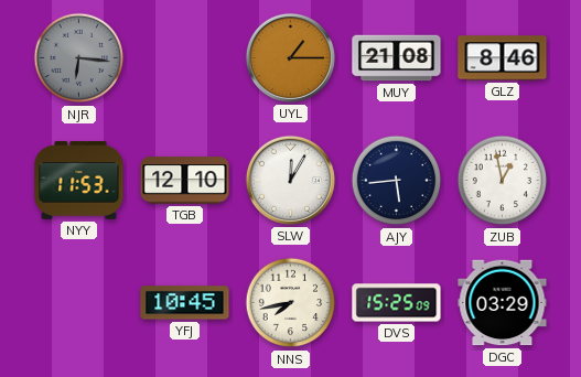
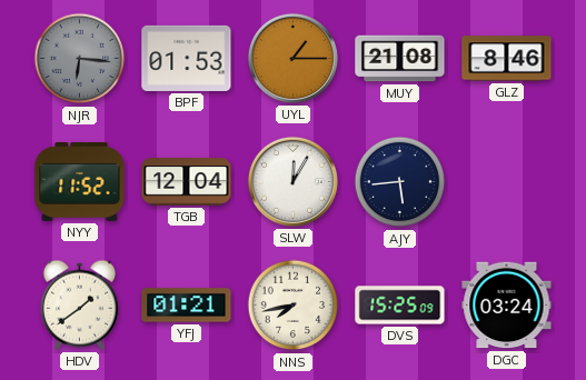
BPF: none -> 01:53
NYY: 11:53 -> 11:52
TGB: 12:10 -> 12:04
ZUB: 12:58 -> none
HDV: none -> 1:39
YFJ: 10:45 -> 01:21
DGC: 03:29 -> 03:24
